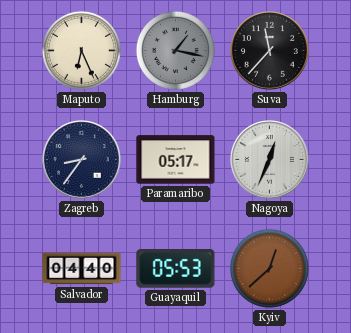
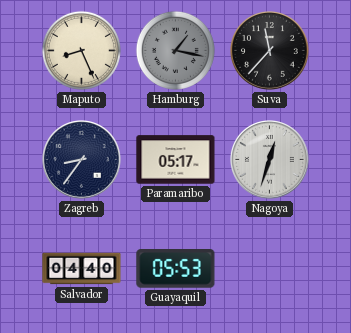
Maputo: 6:26 -> 8:26
Nagoya: 12:34 -> 12:33
Kyiv: 12:38 -> none
